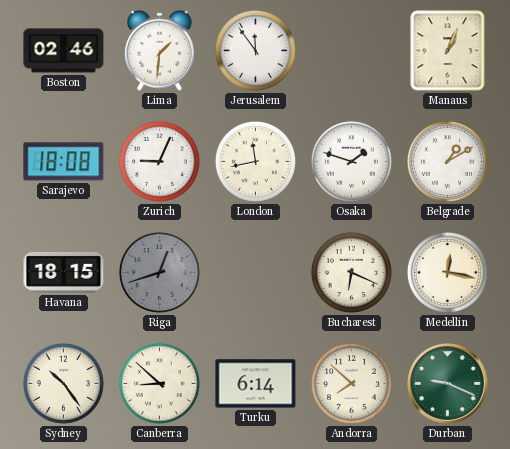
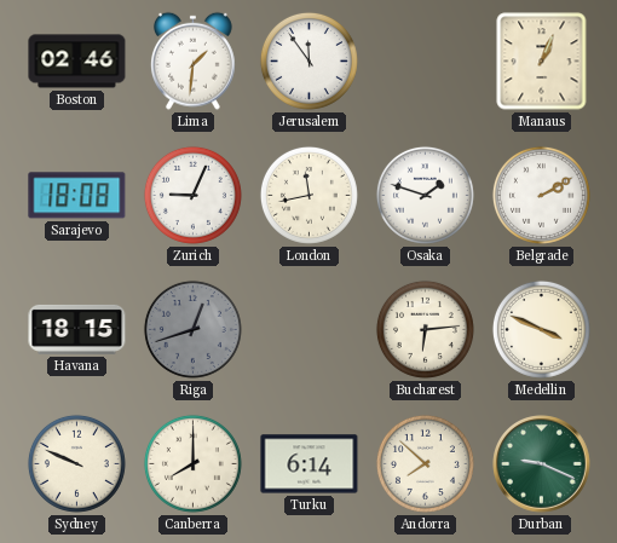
Belgrade: 1:10 -> 2:10
Bucharest: 6:19 -> 6:14
Medellin: 12:17 -> 3:49
Sydney: 10:24 -> 9:49
Canberra: 8:52 -> 8:00
